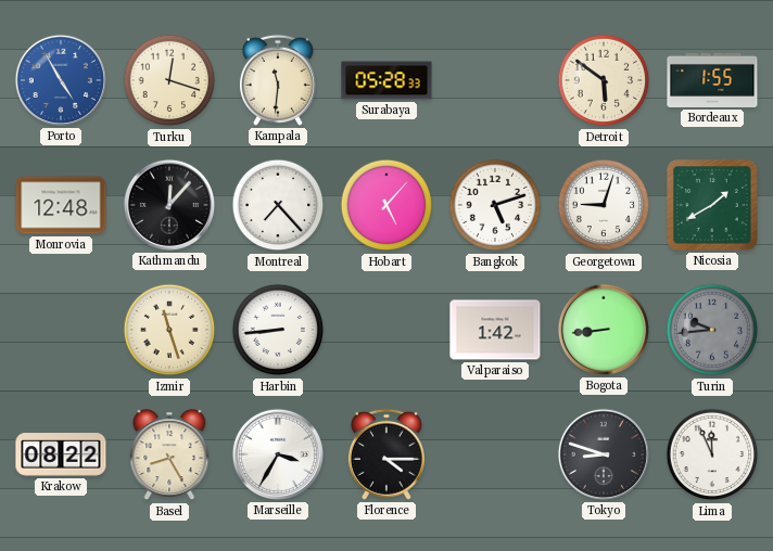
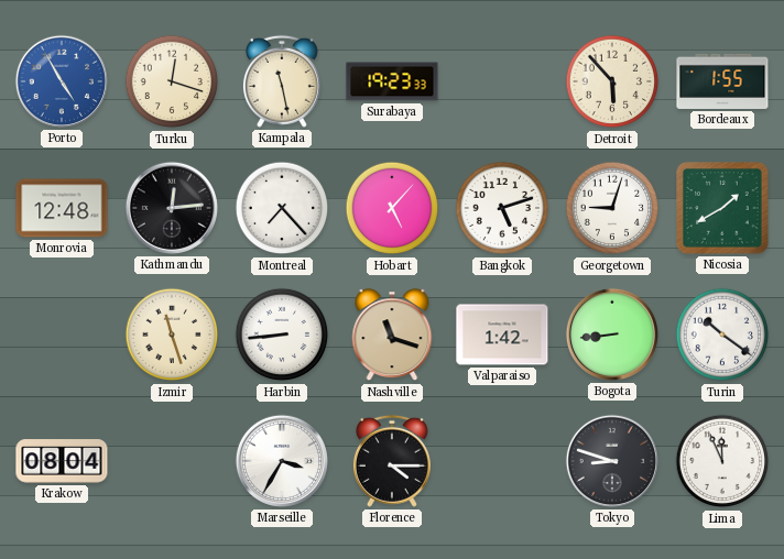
Kampala: 11:31 -> 11:28
Surabaya: 05:28 -> 19:23
Detroit: 5:51 -> 5:53
Kathmandu: 12:07 -> 12:14
Nashville: none -> 11:18
Turin: 9:44 -> 10:21
Turin dial: grey -> white
Krakow: 08:22 -> 08:04
Basel: 8:25 -> none
